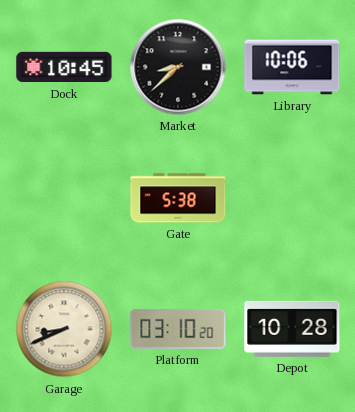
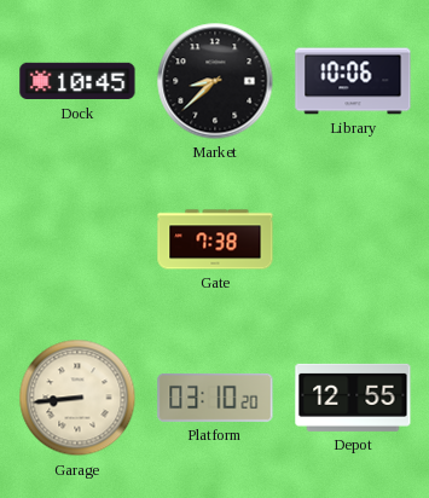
Gate: 5:38 -> 7:38
Garage: 8:41 -> 8:44
Depot: 10:28 -> 12:55
